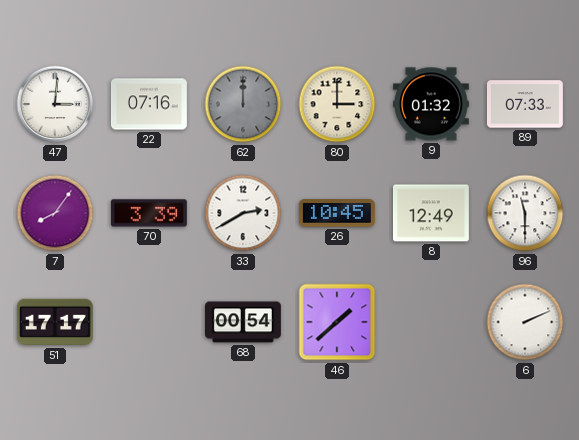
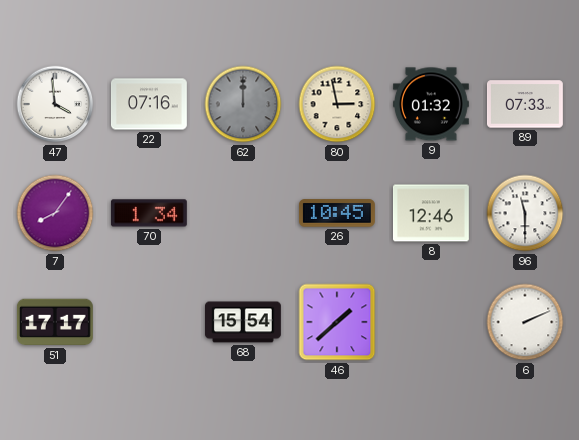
47: 3:01 -> 3:59
80: 3:00 -> 2:58
70: 3:39 -> 1:34
33: 2:40 -> none
8: 12:49 -> 12:46
68: 00:54 -> 15:54
